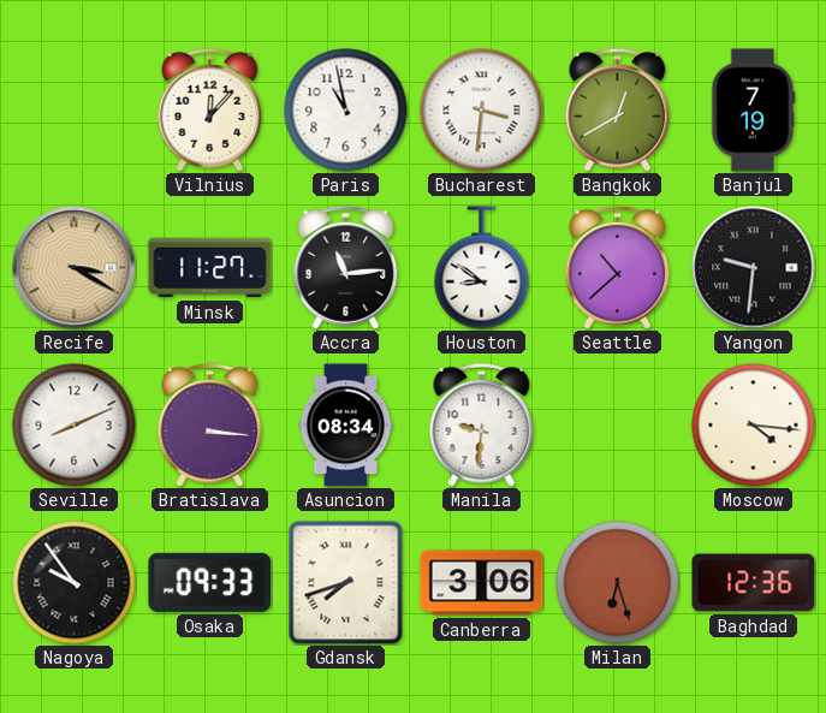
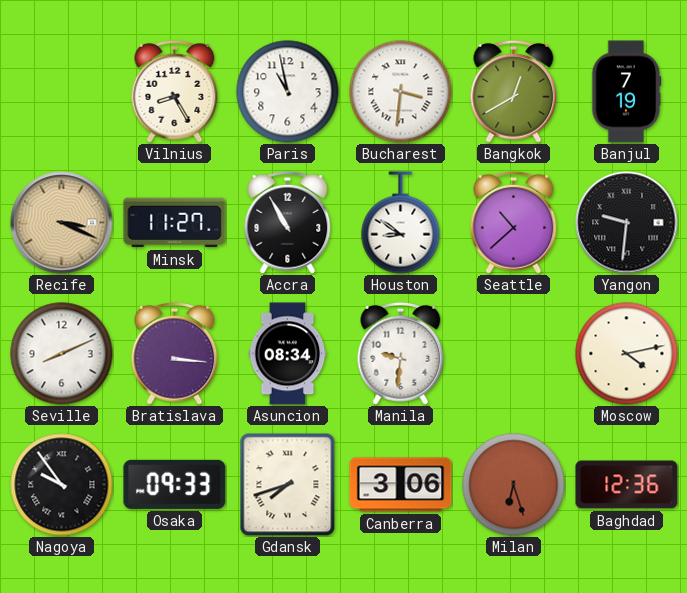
Vilnius: 12:07 -> 8:25
Recife: 3:20 -> 3:19
Accra: 11:14 -> 10:55
Moscow: 4:16 -> 4:13
